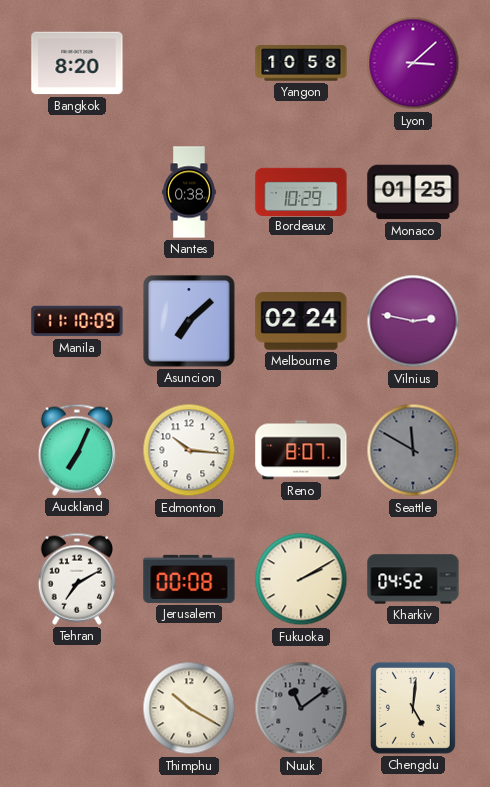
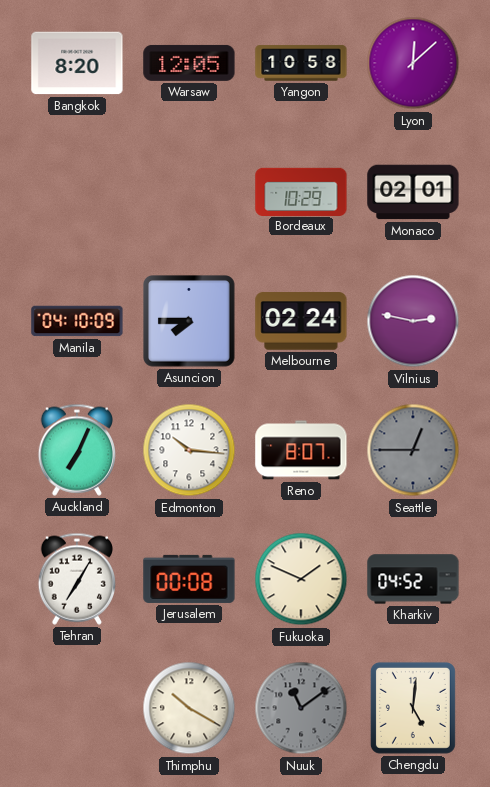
Warsaw: none -> 12:05
Lyon: 3:08 -> 12:08
Nantes: 0:38 -> none
Monaco: 01:25 -> 02:01
Manila: 11:10 -> 04:10
Asuncion: 7:08 -> 7:45
Seattle: 11:50 -> 12:45
Tehran: 7:10 -> 7:05
Fukuoka: 2:10 -> 1:49
